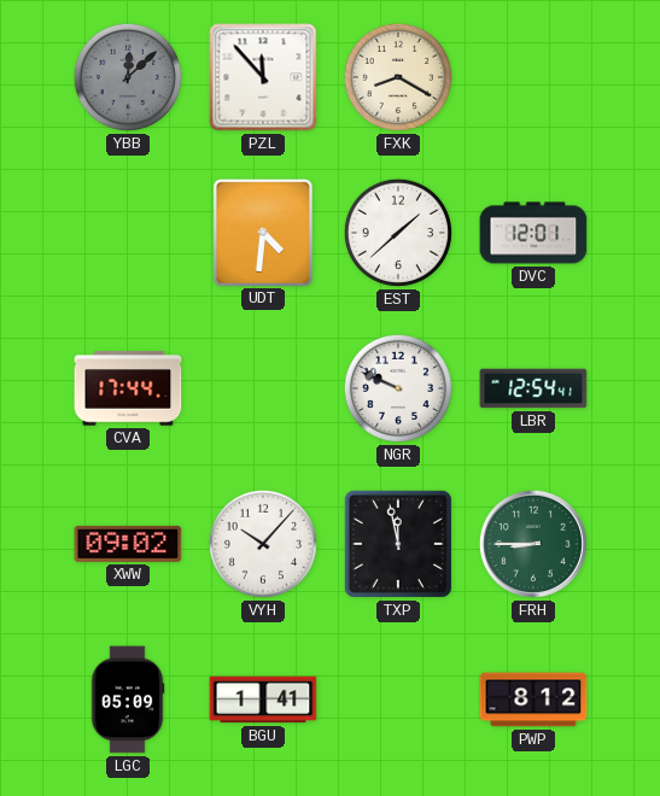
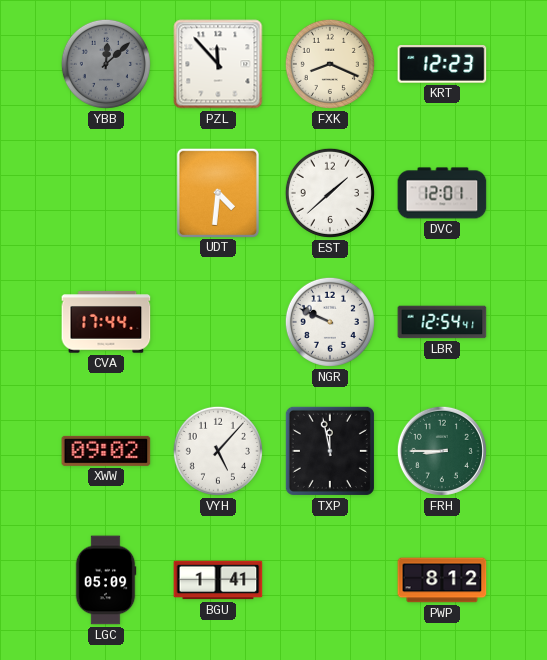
FXK: 8:20 -> 8:19
KRT: none -> 12:23
VYH: 10:07 -> 5:07
